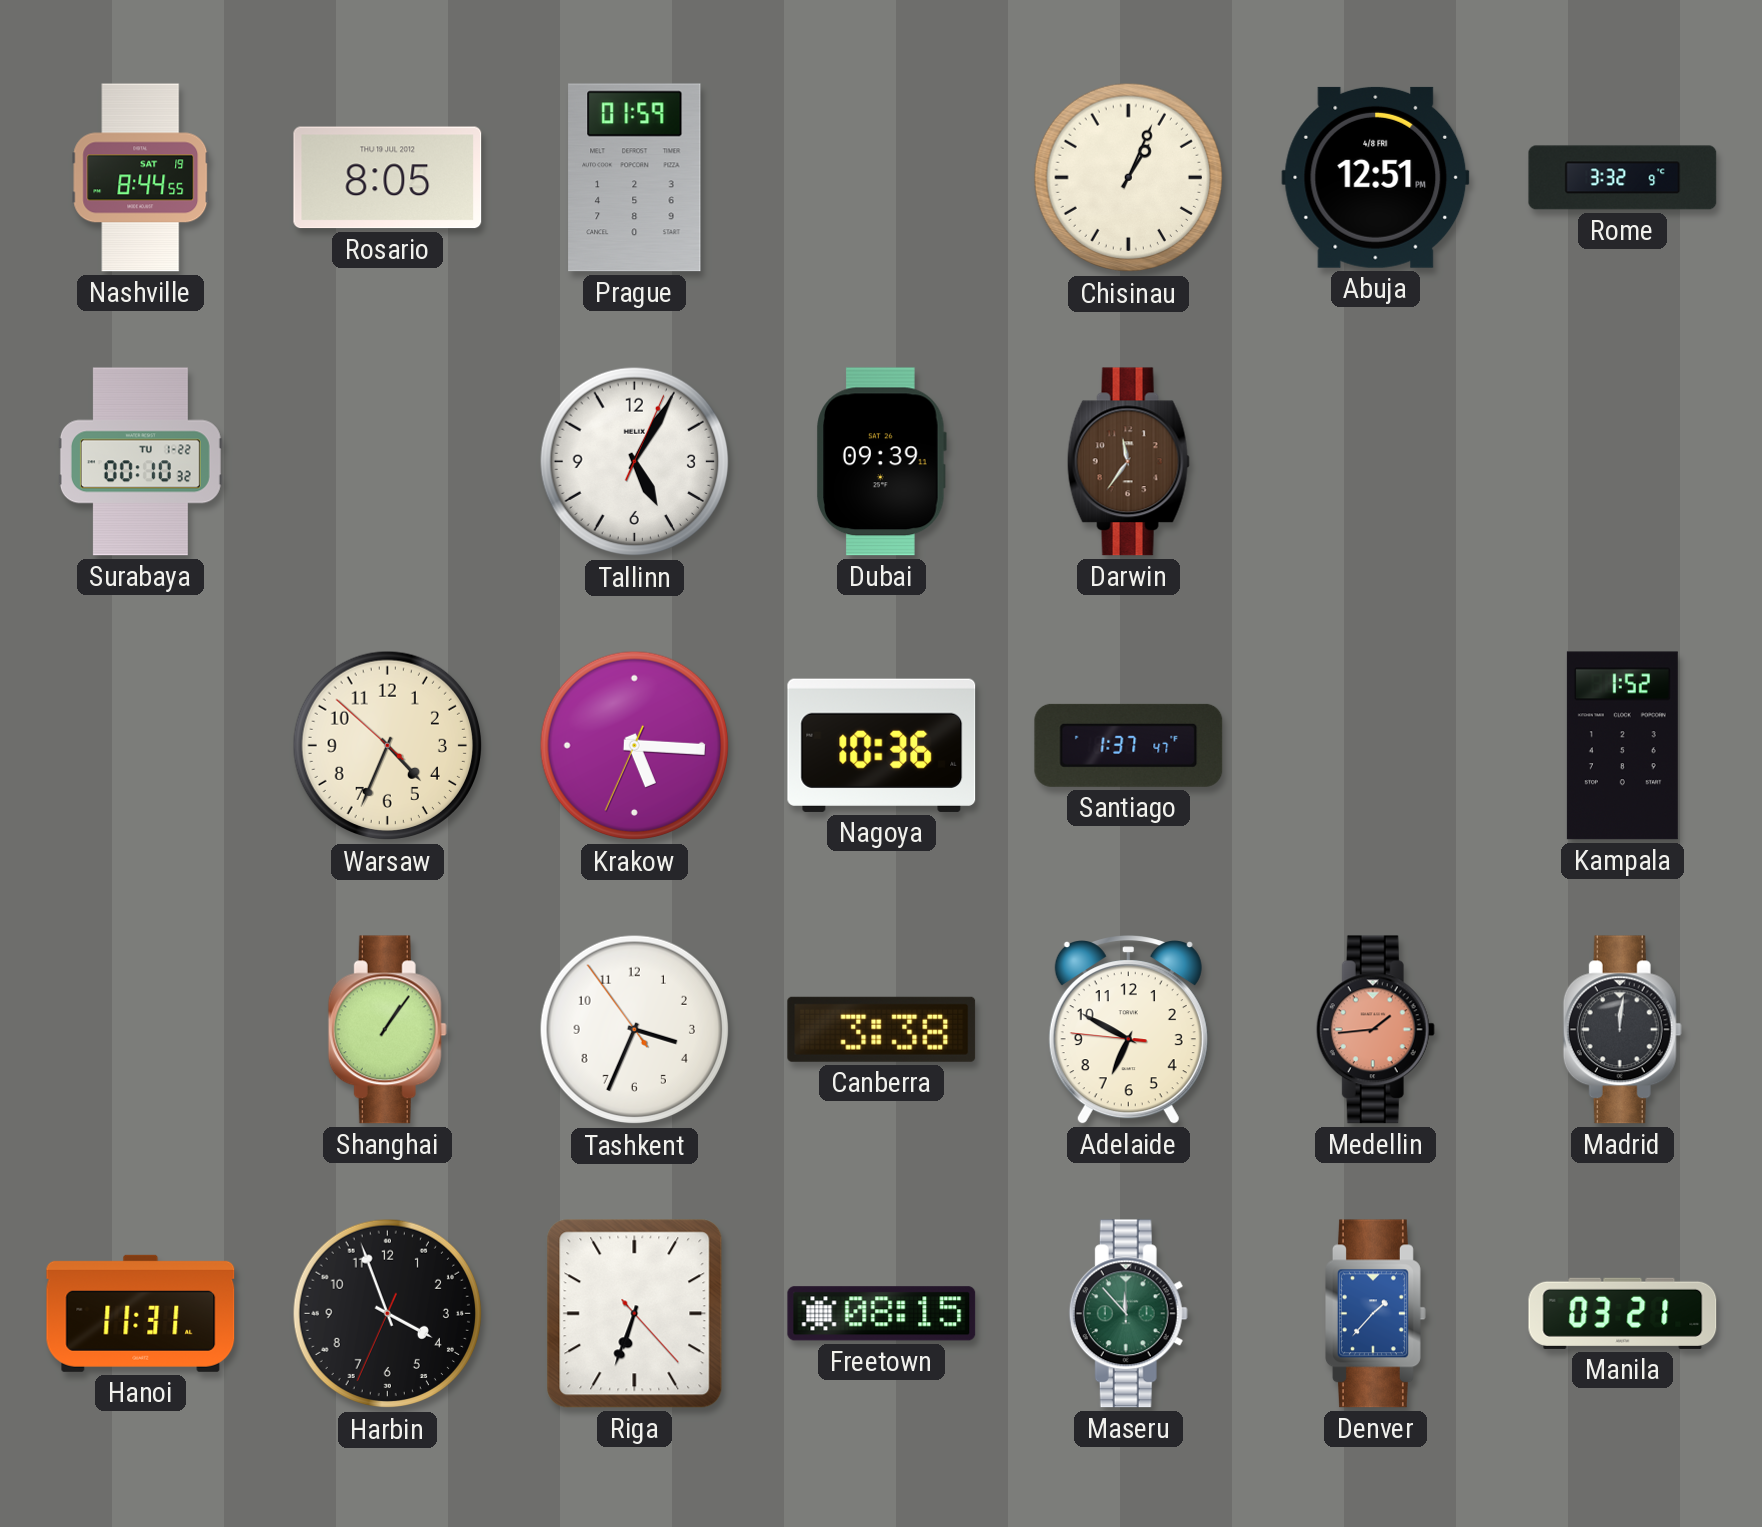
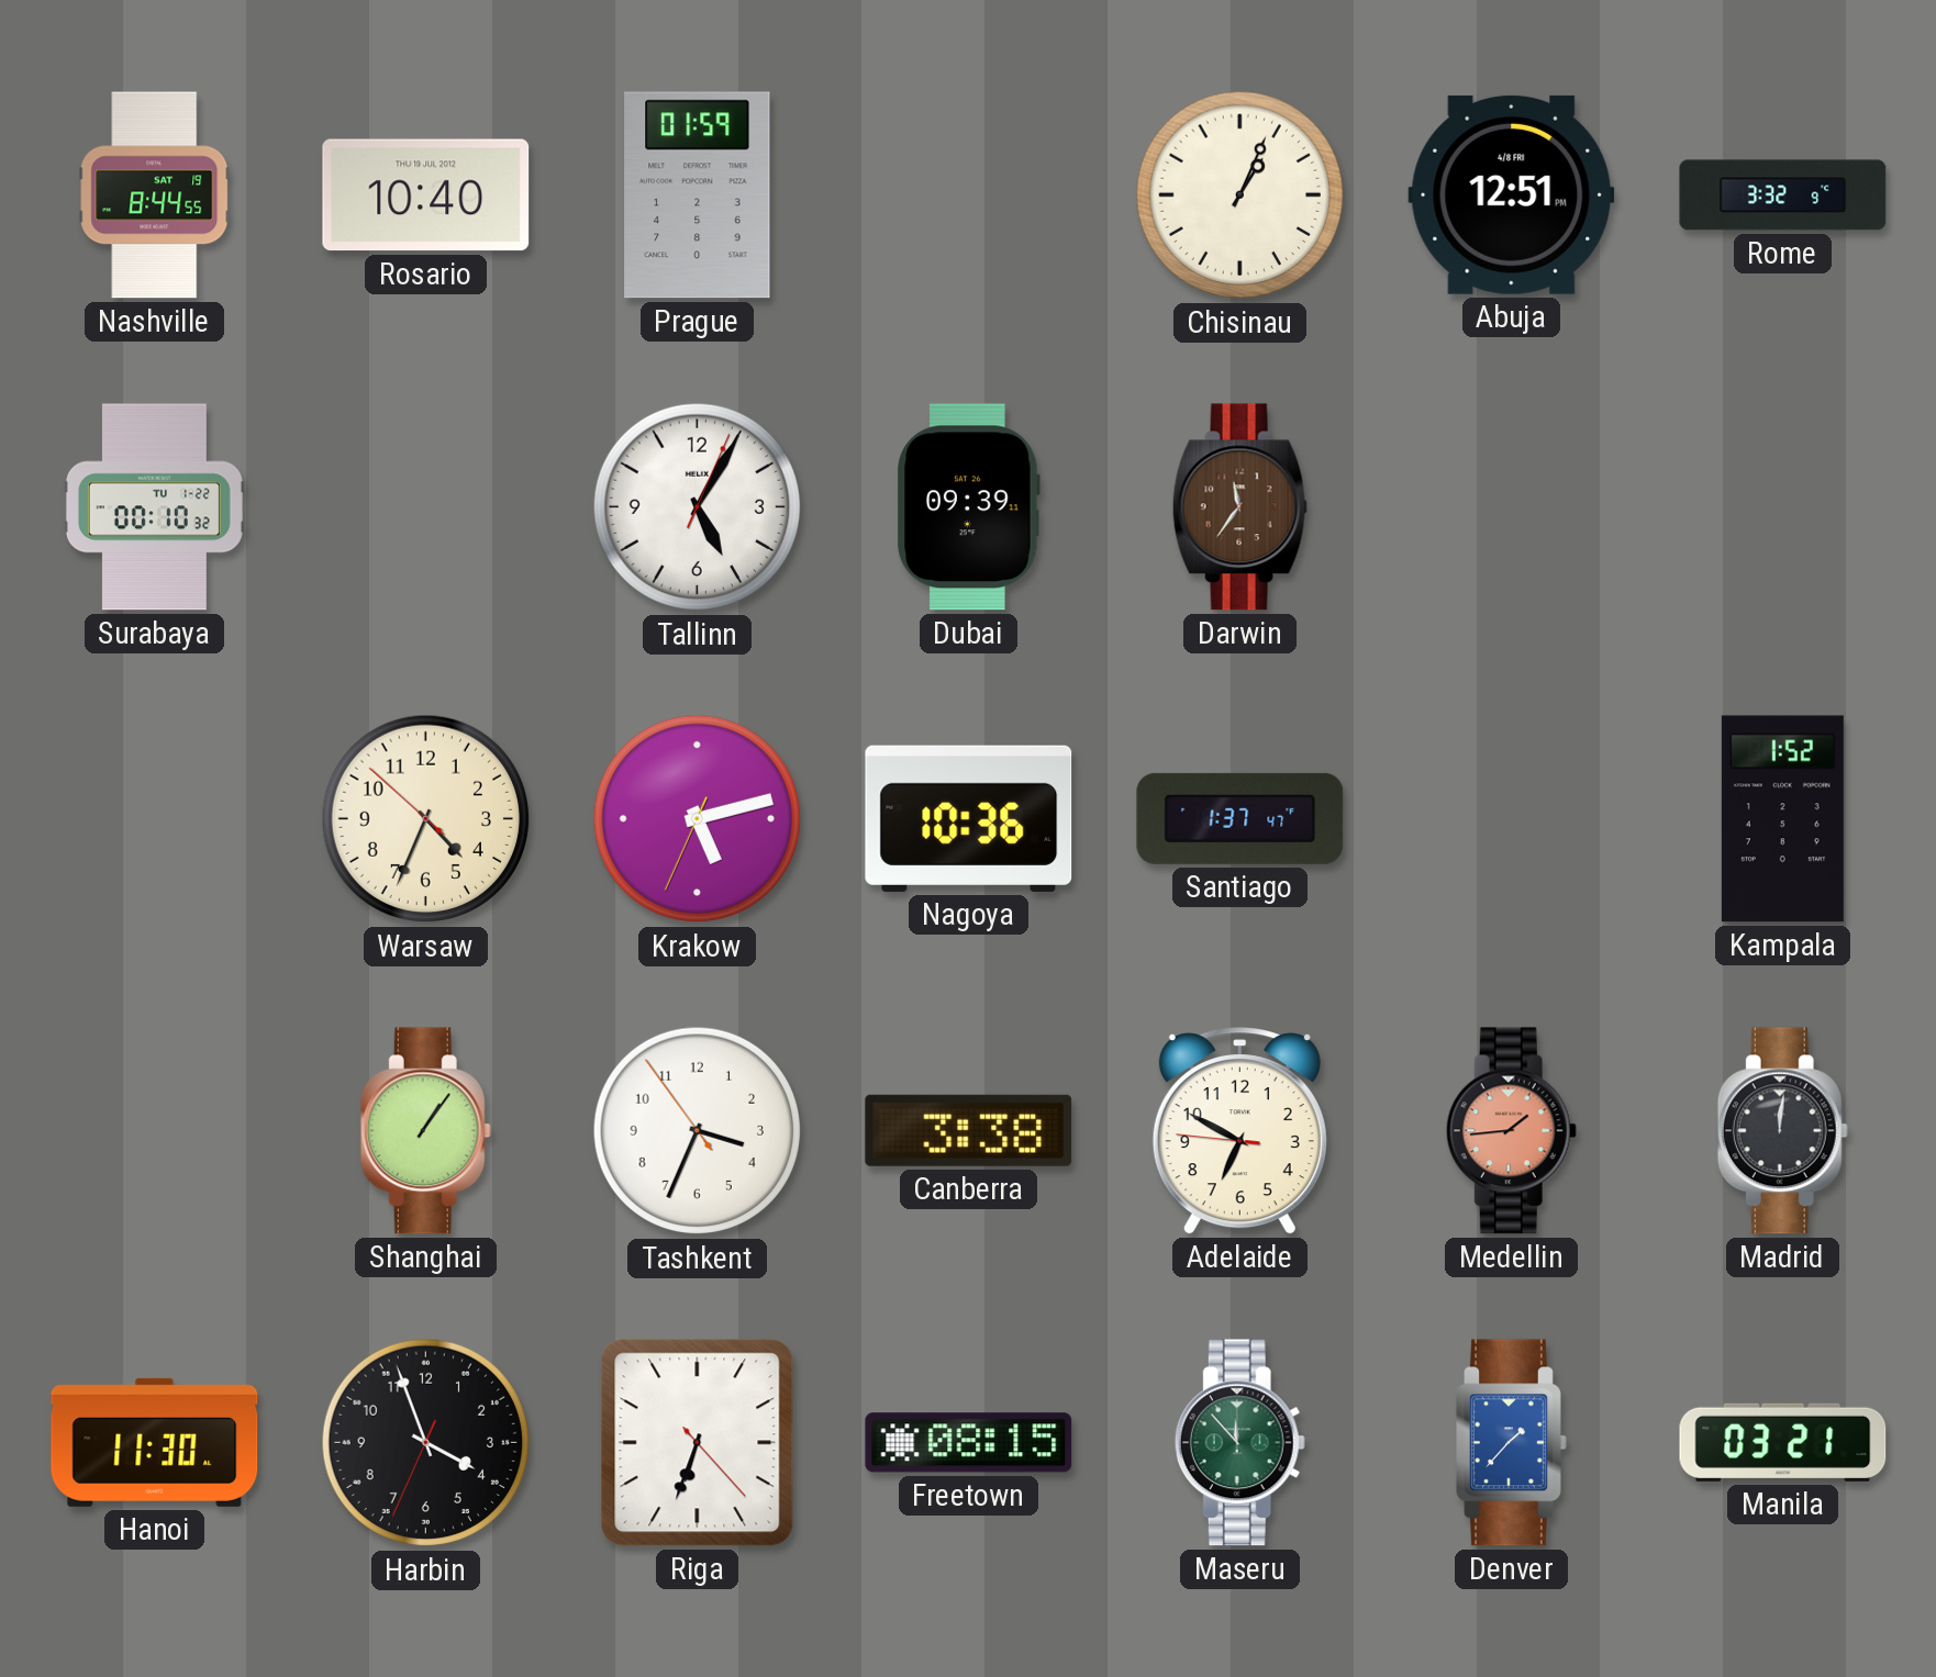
Rosario: 8:05 -> 10:40
Krakow: 5:15 -> 5:12
Hanoi: 11:31 -> 11:30
